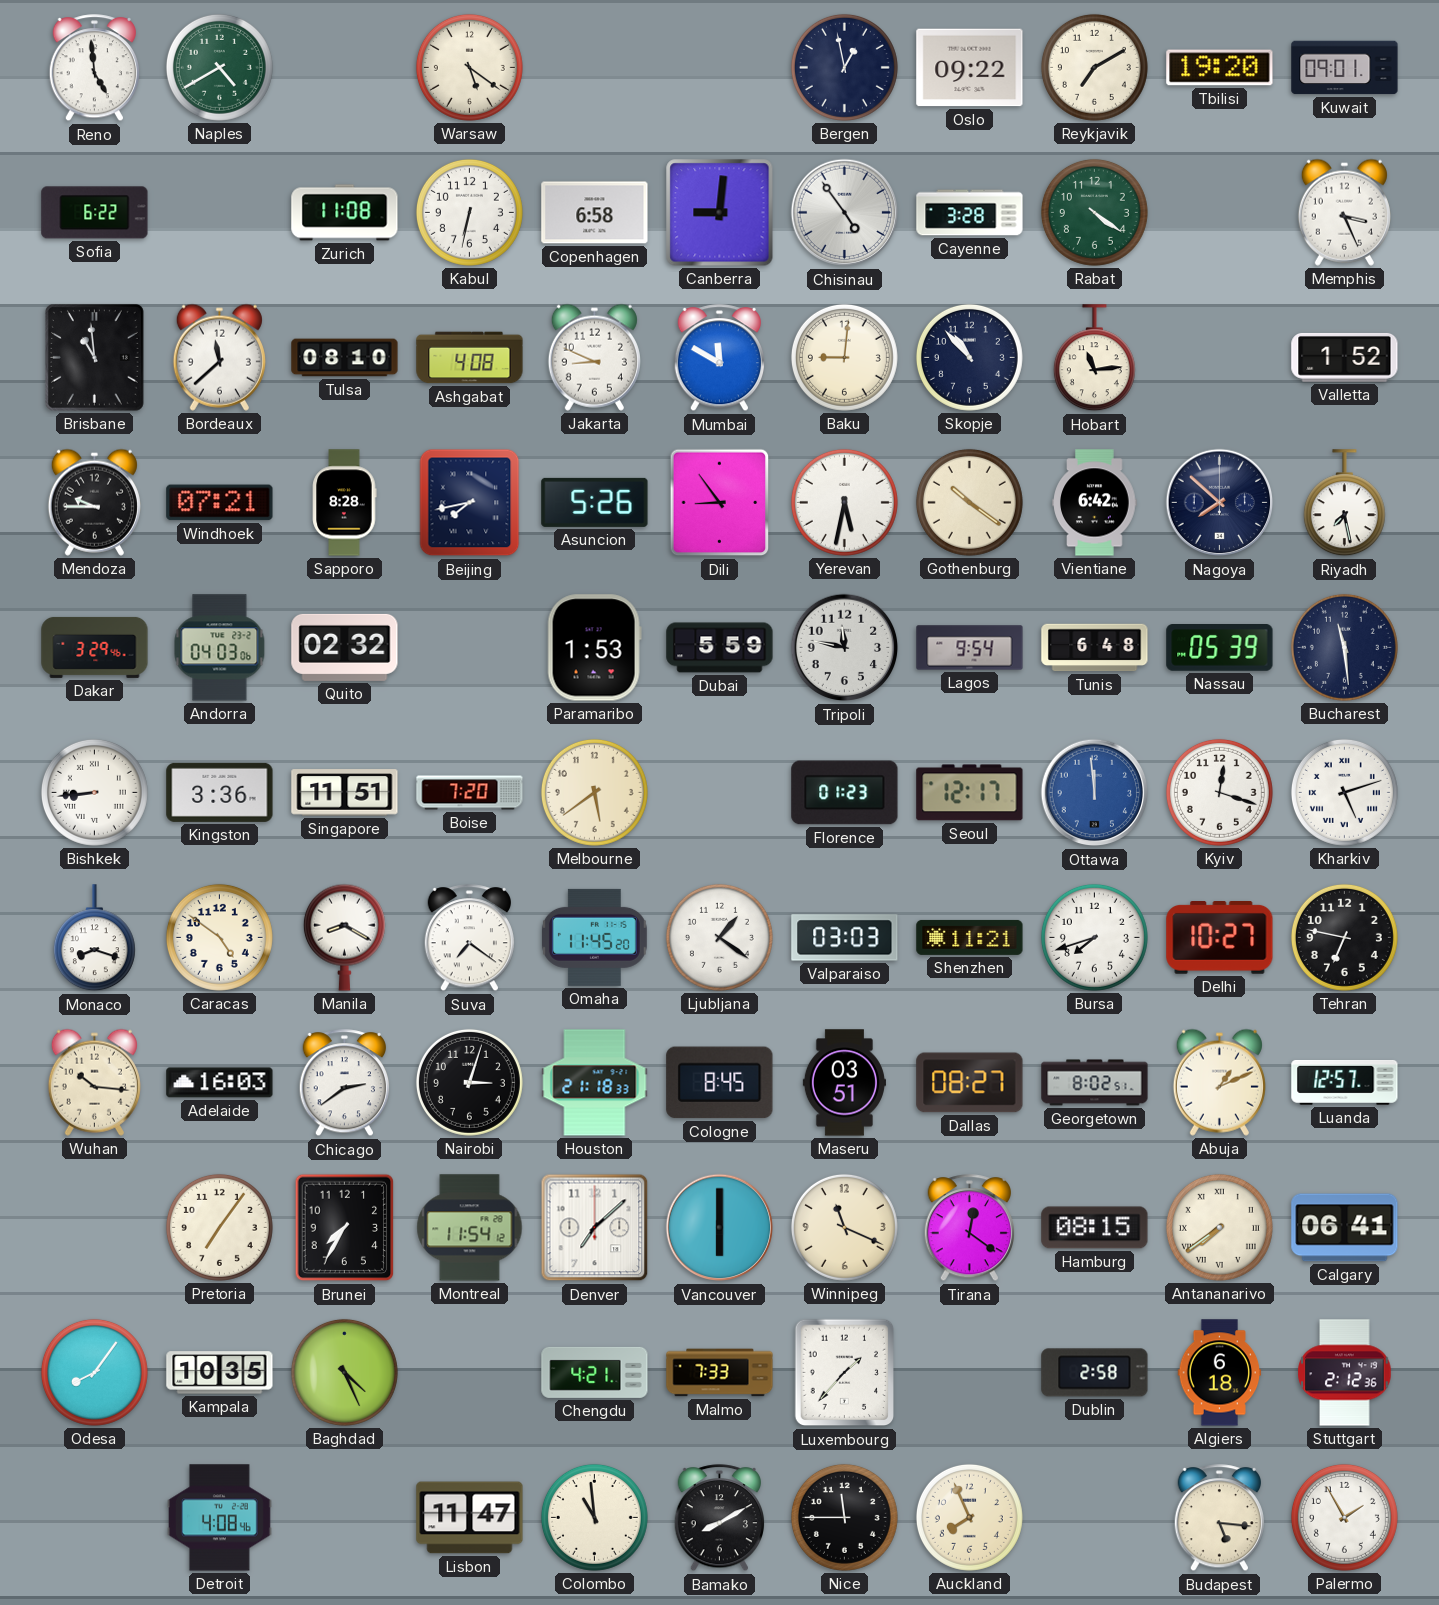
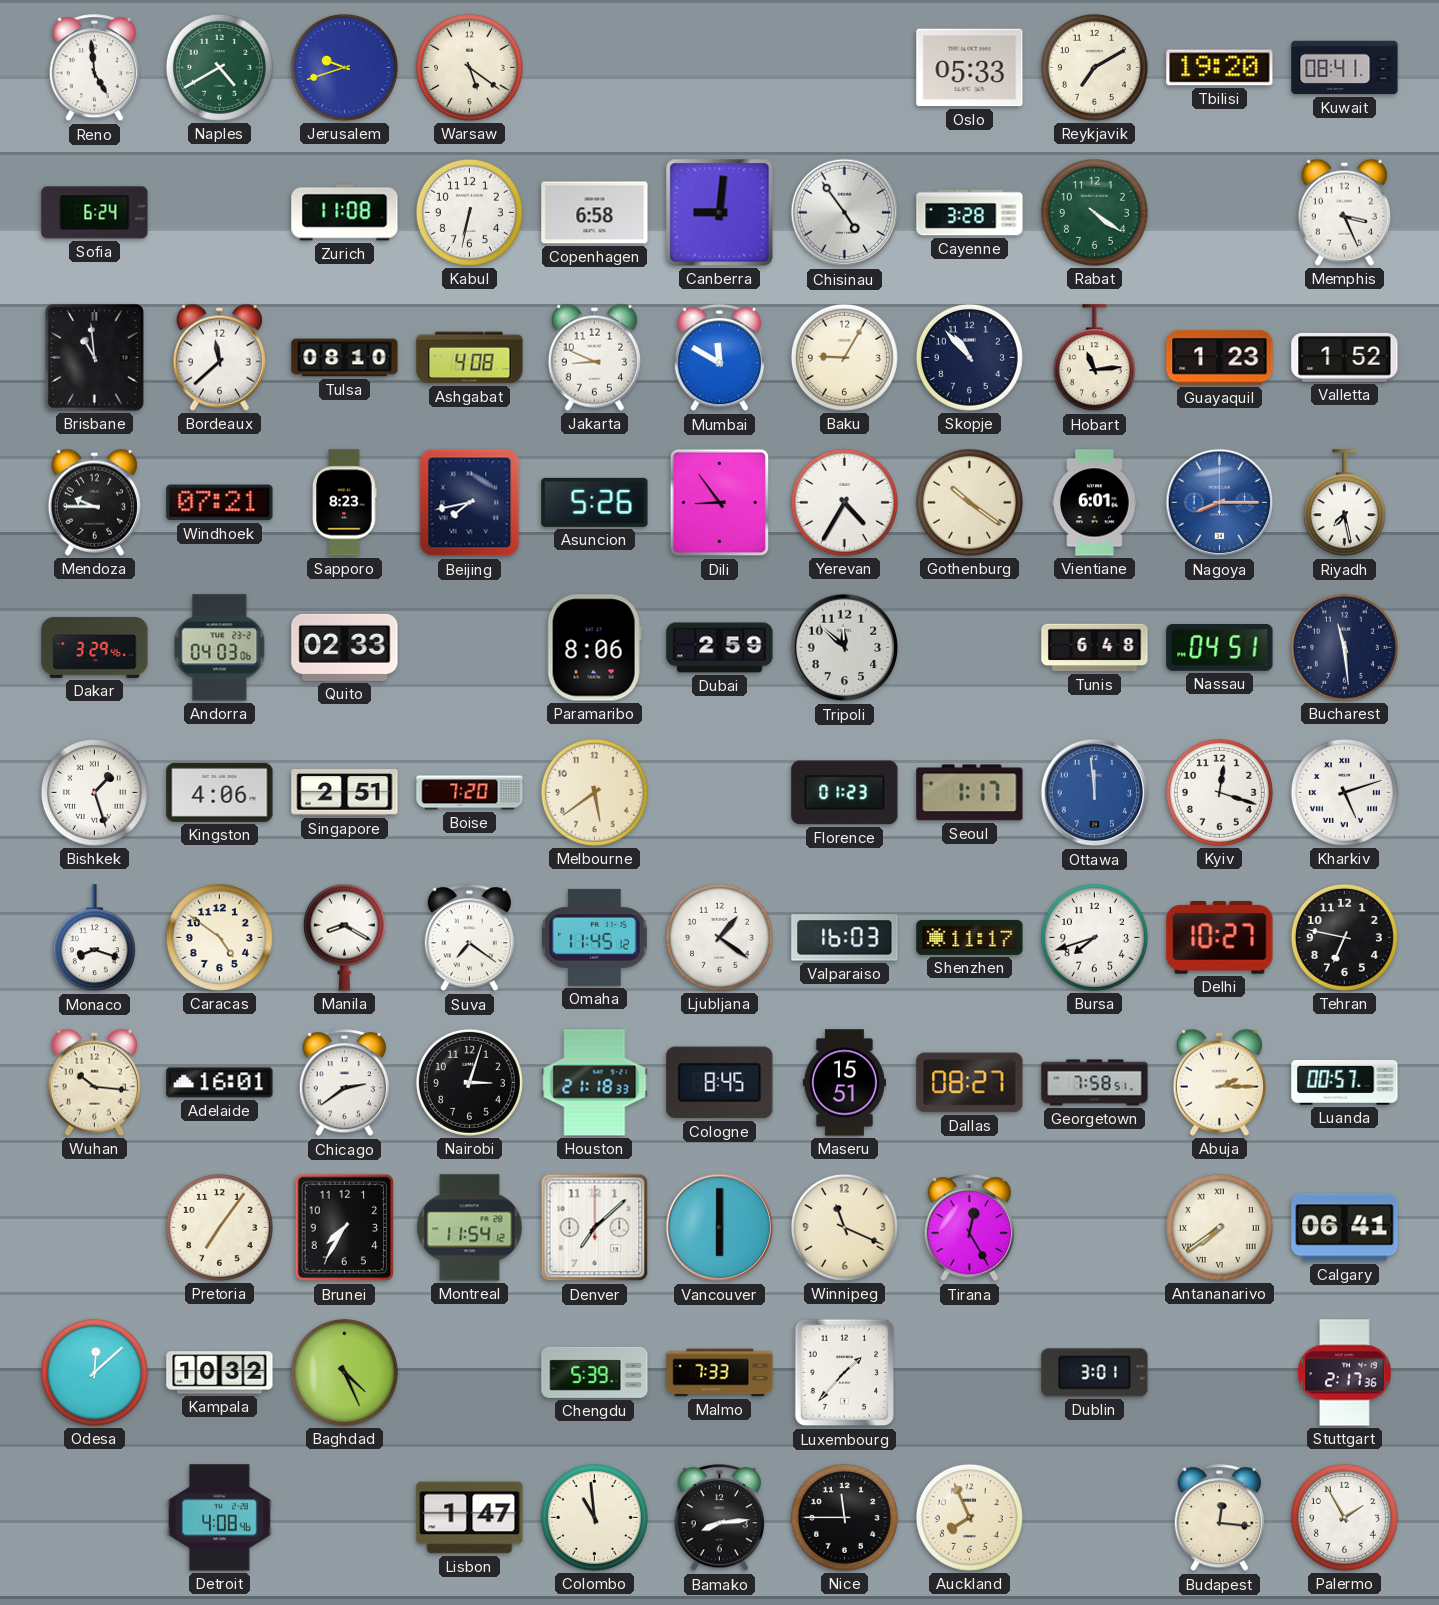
Jerusalem: none -> 9:42
Bergen: 12:58 -> none
Oslo: 09:22 -> 05:33
Kuwait: 09:01 -> 08:41
Sofia: 6:22 -> 6:24
Baku: 9:01 -> 9:05
Guayaquil: none -> 1:23
Sapporo: 8:28 -> 8:23
Yerevan: 5:32 -> 4:35
Vientiane: 6:42 -> 6:01
Nagoya: 7:52 -> 8:15
Nagoya dial: navy -> blue
Quito: 02:32 -> 02:33
Paramaribo: 1:53 -> 8:06
Dubai: 5:59 -> 2:59
Tripoli: 11:47 -> 11:52
Lagos: 9:54 -> none
Nassau: 05:39 -> 04:51
Bishkek: 8:44 -> 1:27
Kingston: 3:36 -> 4:06
Singapore: 11:51 -> 2:51
Seoul: 12:17 -> 1:17
Omaha: 11:45:20 -> 11:45:12
Valparaiso: 03:03 -> 16:03
Shenzhen: 11:21 -> 11:17
Adelaide: 16:03 -> 16:01
Maseru: 03:51 -> 15:51
Georgetown: 8:02 -> 7:58
Abuja: 1:11 -> 2:15
Luanda: 12:57 -> 00:57
Tirana: 12:21 -> 12:25
Hamburg: 08:15 -> none
Odesa: 8:06 -> 12:08
Kampala: 10:35 -> 10:32
Chengdu: 4:21 -> 5:39
Dublin: 2:58 -> 3:01
Algiers: 6:18 -> none
Stuttgart: 2:12 -> 2:17
Lisbon: 11:47 -> 1:47
Bamako: 8:10 -> 8:14
Budapest: 5:16 -> 12:16
